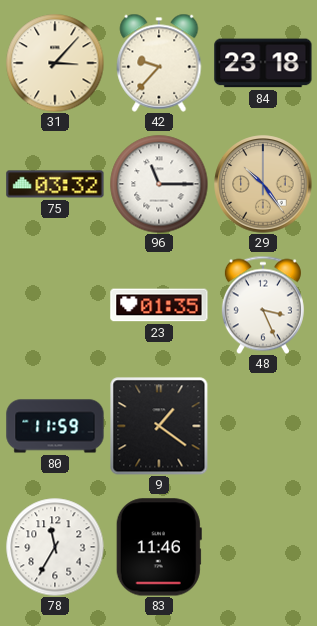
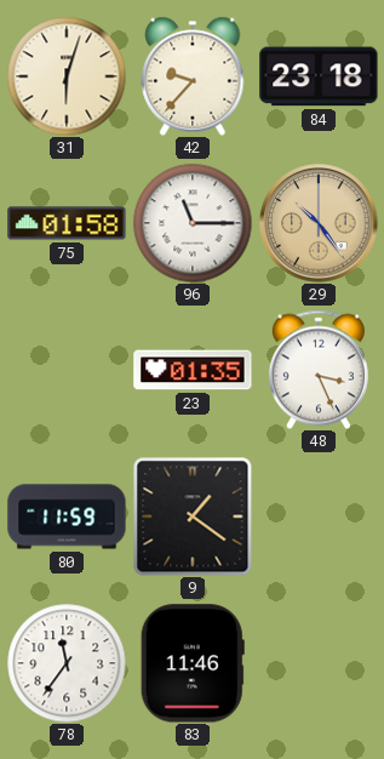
31: 3:07 -> 6:03
75: 03:32 -> 01:58
78: 11:35 -> 11:36
